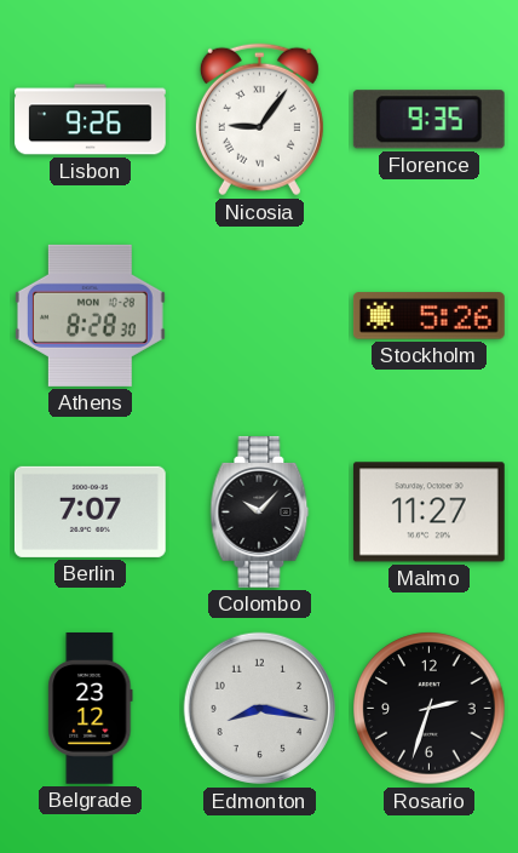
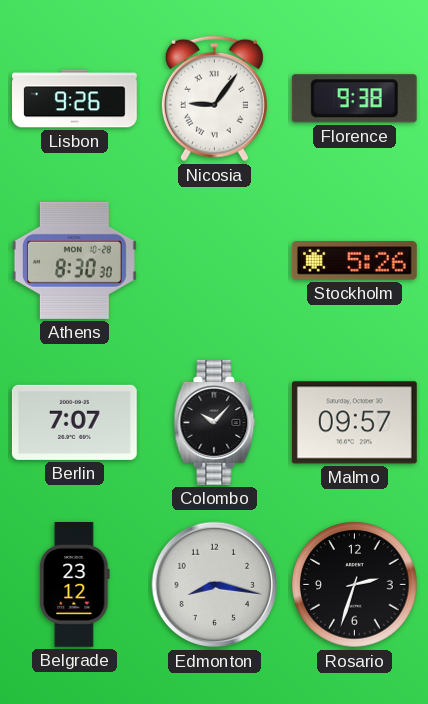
Florence: 9:35 -> 9:38
Athens: 8:28 -> 8:30
Malmo: 11:27 -> 09:57
